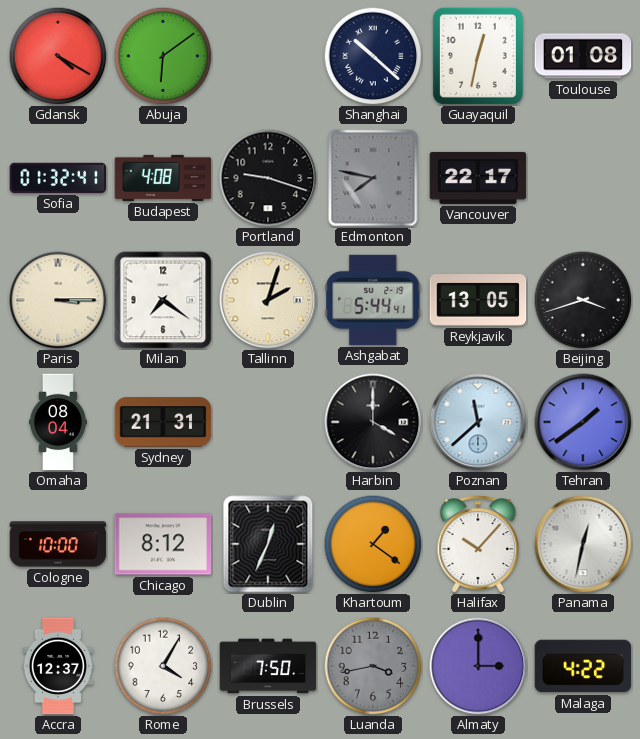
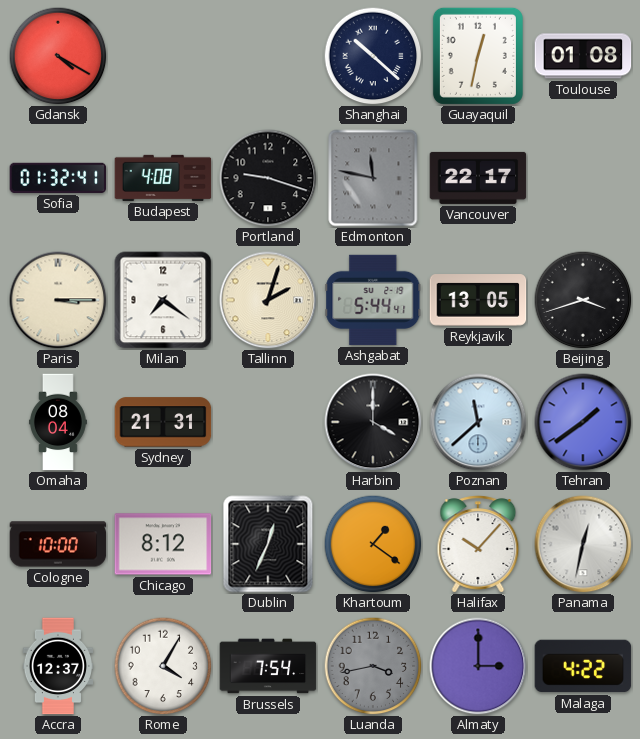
Abuja: 6:09 -> none
Edmonton: 7:47 -> 11:47
Brussels: 7:50 -> 7:54
